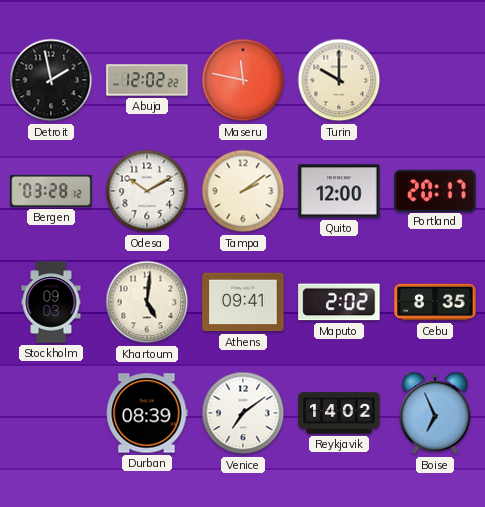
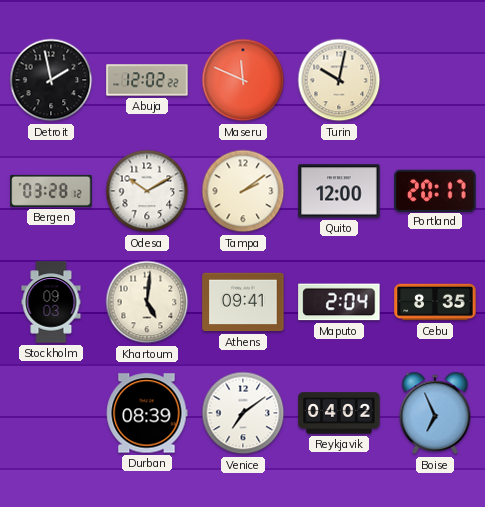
Maseru: 11:47 -> 11:49
Turin: 10:00 -> 10:02
Maputo: 2:02 -> 2:04
Reykjavik: 14:02 -> 04:02
